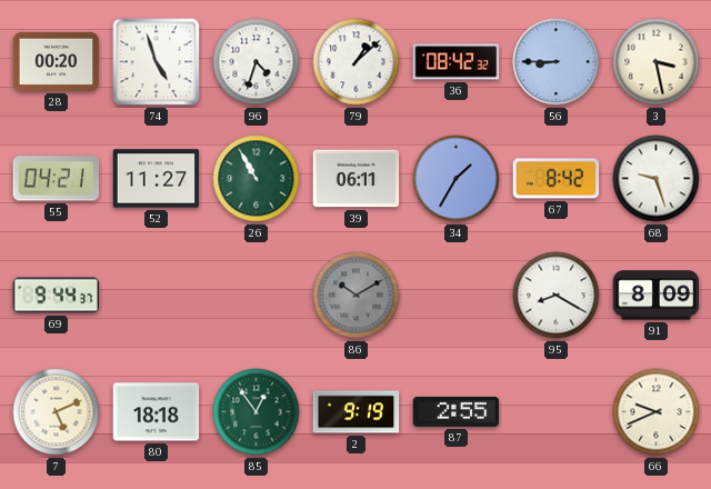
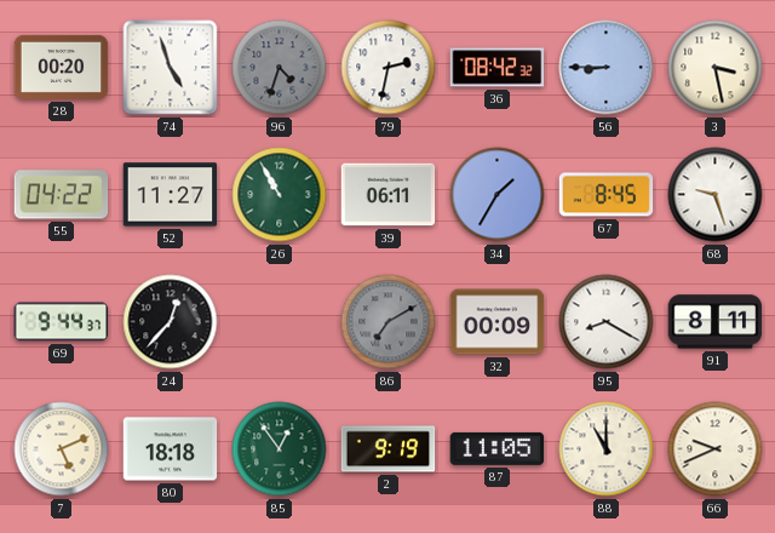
96 dial: white -> grey
79: 1:08 -> 2:32
55: 04:21 -> 04:22
67: 8:42 -> 8:45
24: none -> 12:37
86: 10:10 -> 7:10
32: none -> 00:09
91: 8:09 -> 8:11
87: 2:55 -> 11:05
88: none -> 11:00
